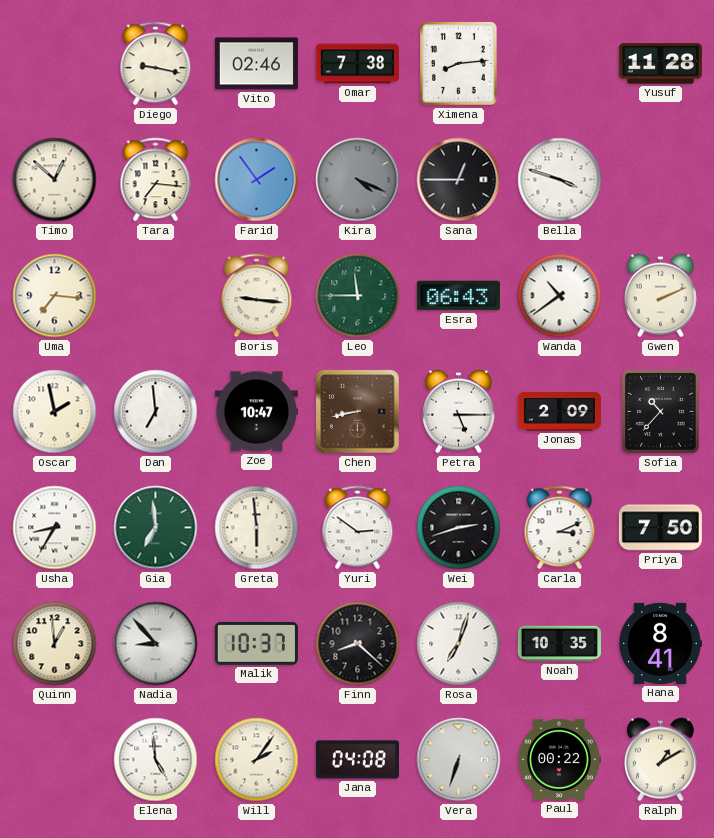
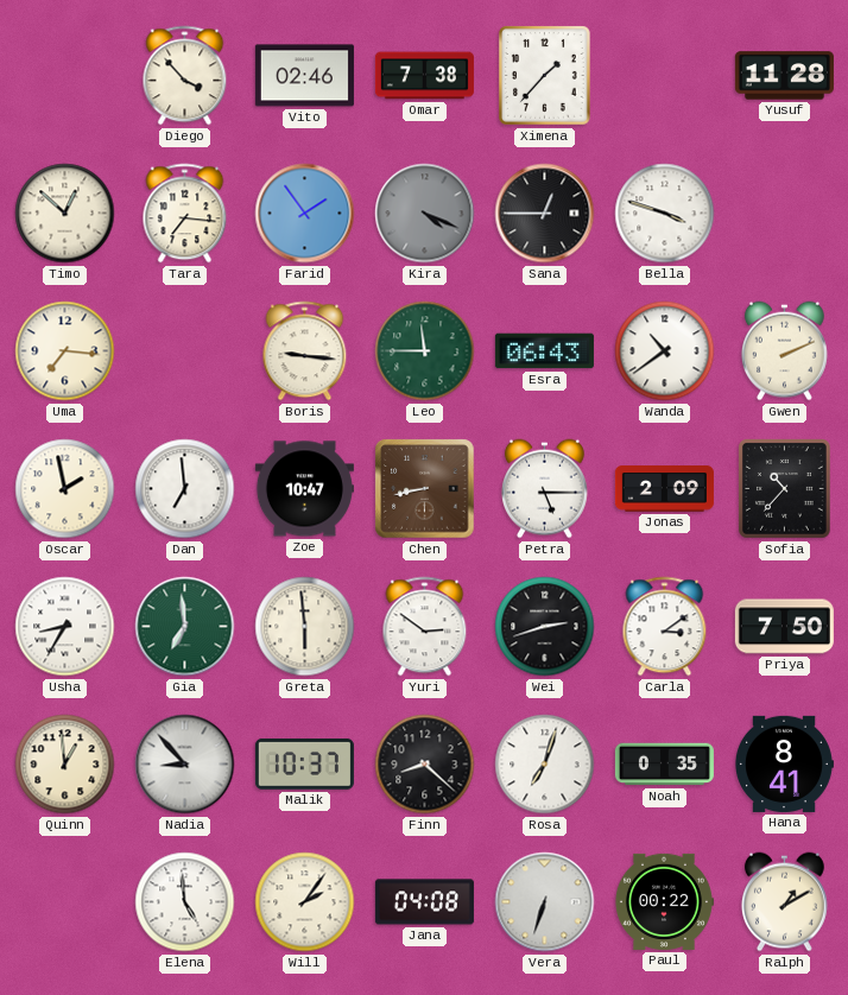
Diego: 9:17 -> 3:53
Ximena: 8:14 -> 1:37
Carla: 3:11 -> 3:09
Noah: 10:35 -> 0:35
